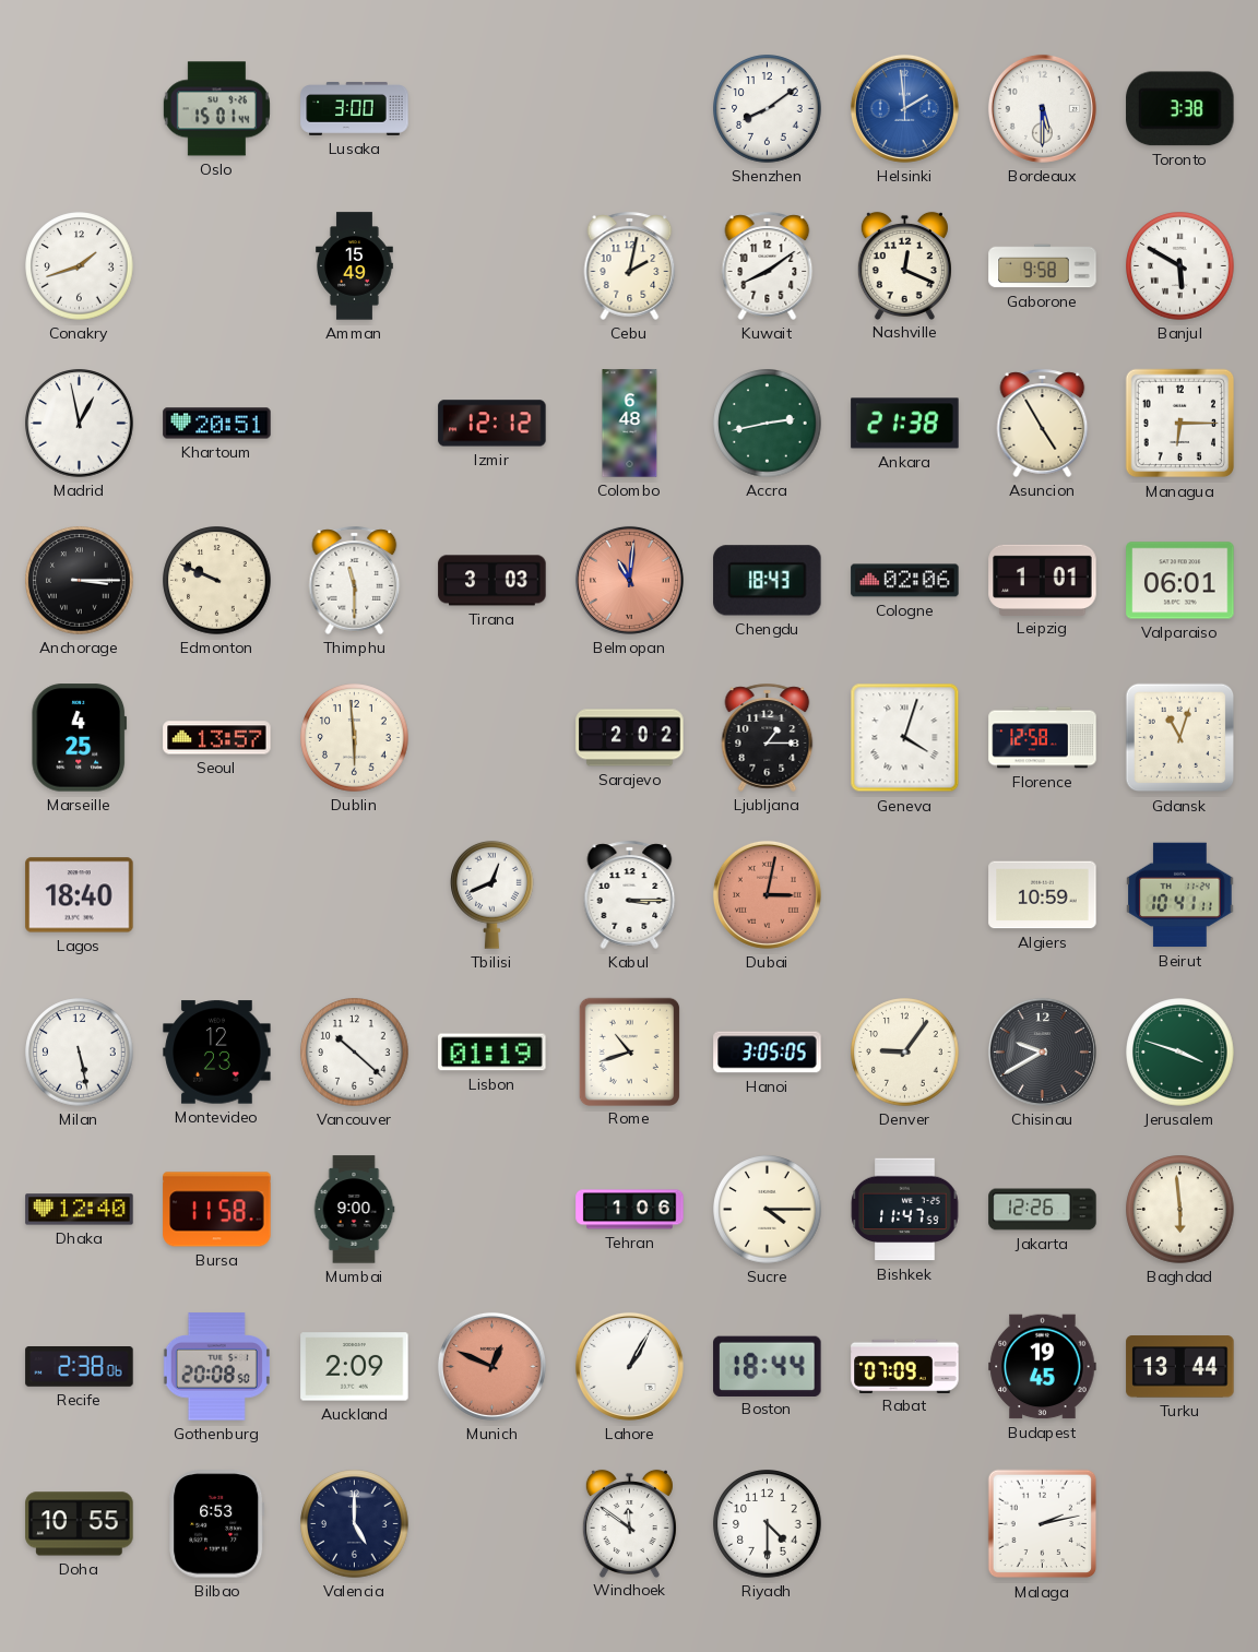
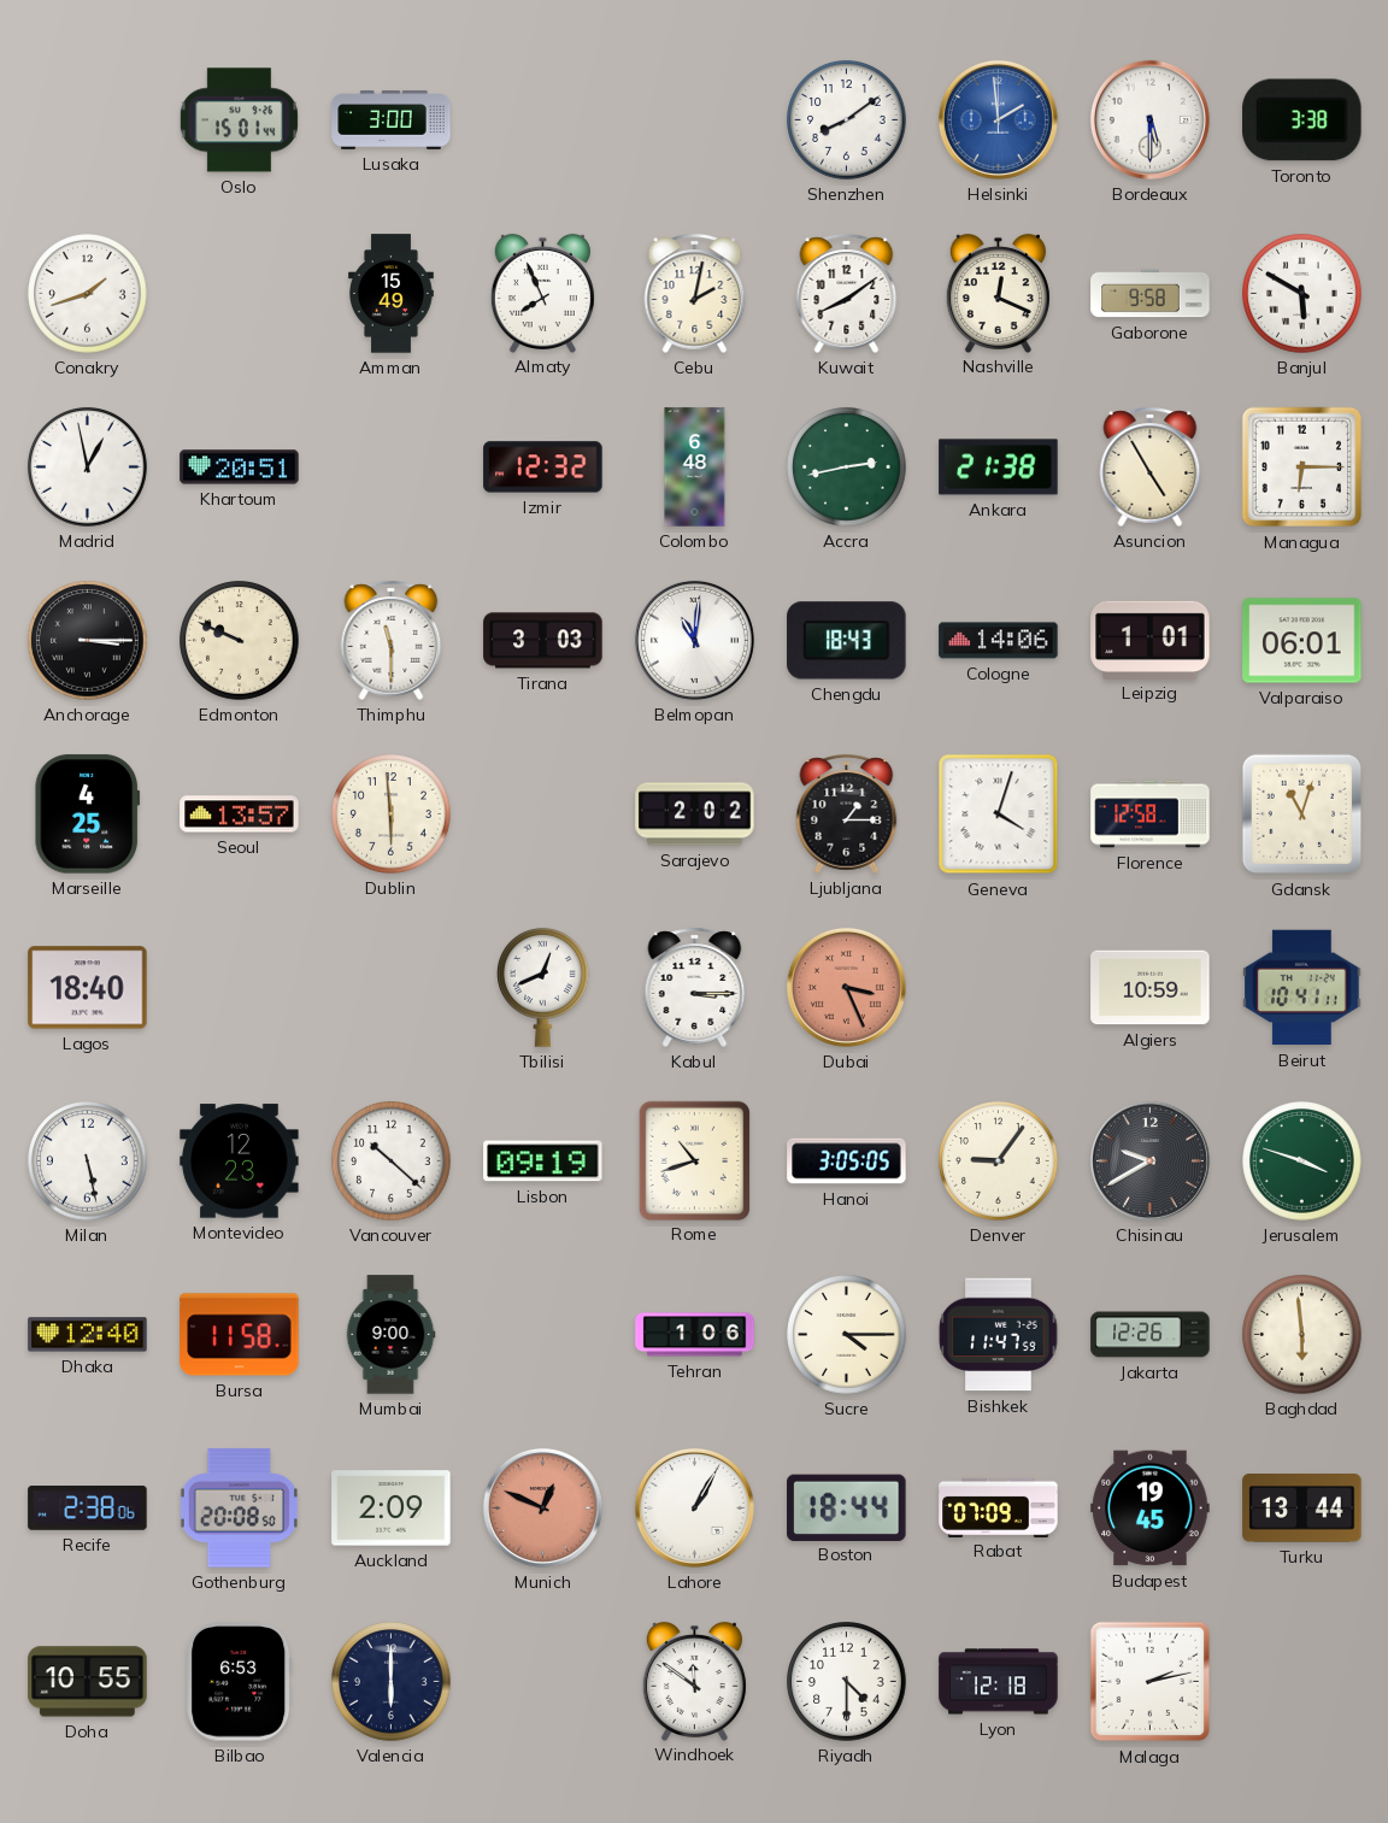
Almaty: none -> 7:56
Izmir: 12:12 -> 12:32
Belmopan dial: salmon -> white
Cologne: 02:06 -> 14:06
Dubai: 3:02 -> 3:26
Lisbon: 01:19 -> 09:19
Valencia: 5:00 -> 6:00
Lyon: none -> 12:18
